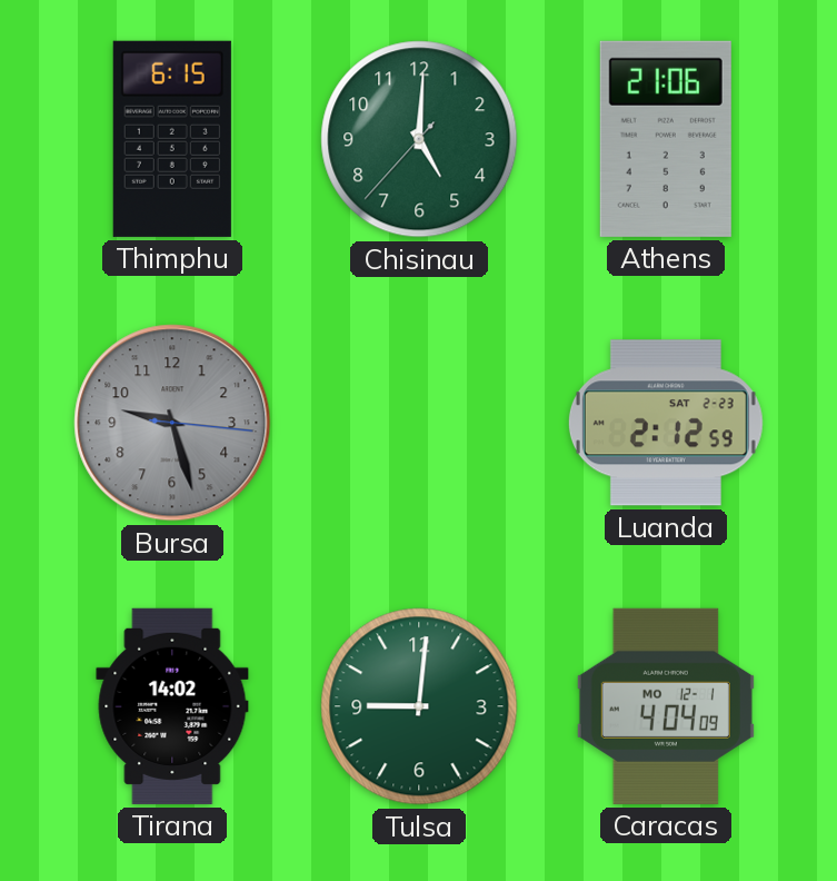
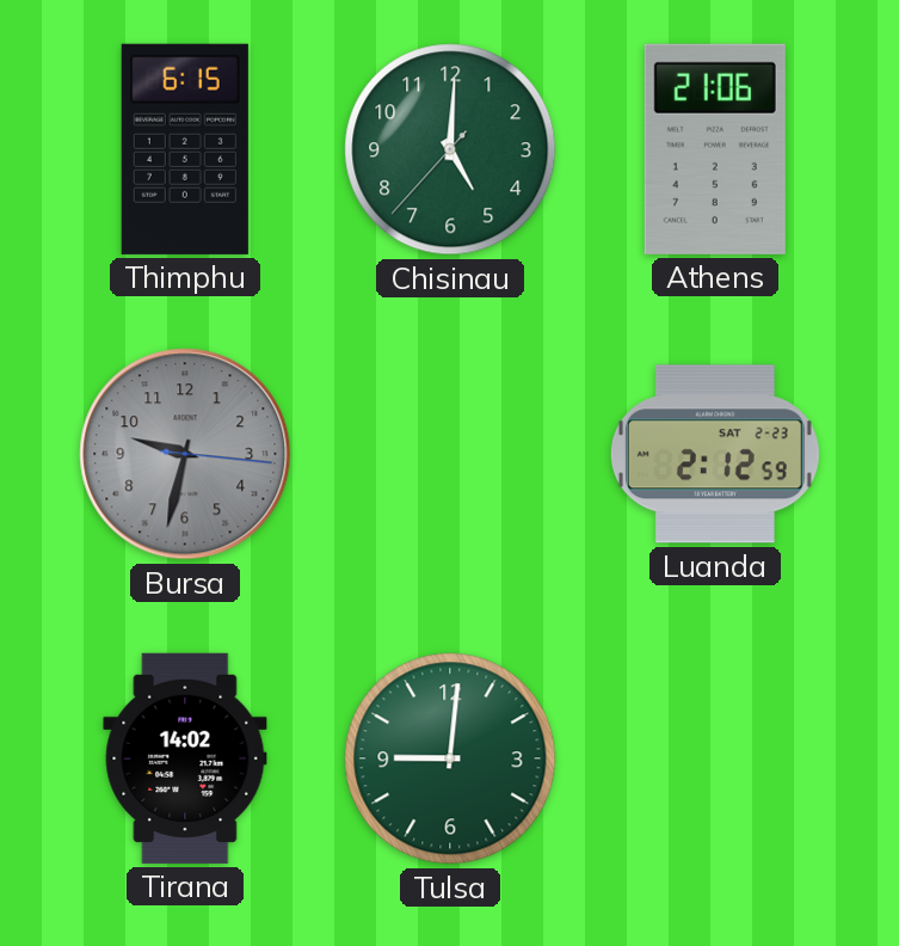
Bursa: 9:27 -> 9:32
Caracas: 4:04 -> none
